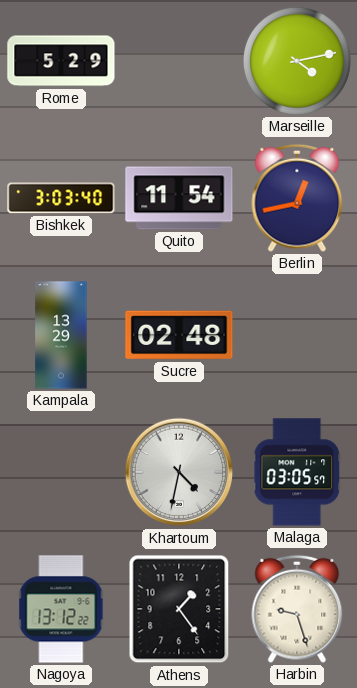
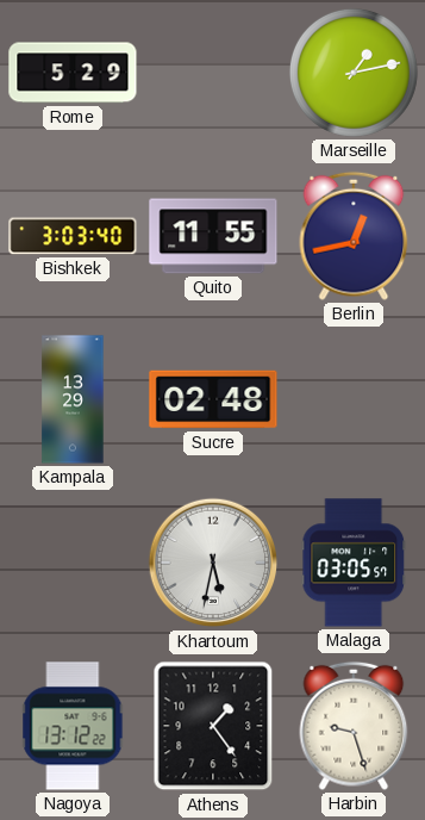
Marseille: 4:13 -> 1:13
Quito: 11:54 -> 11:55
Khartoum: 4:32 -> 5:32
